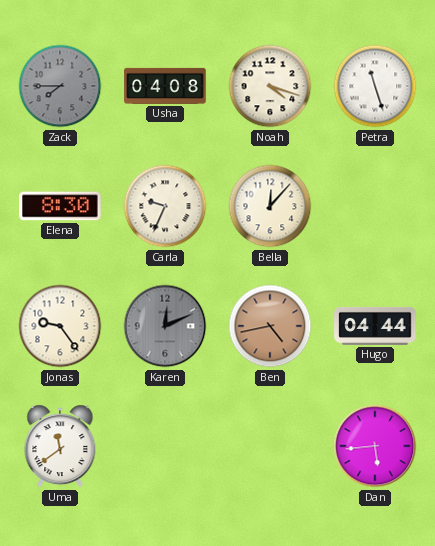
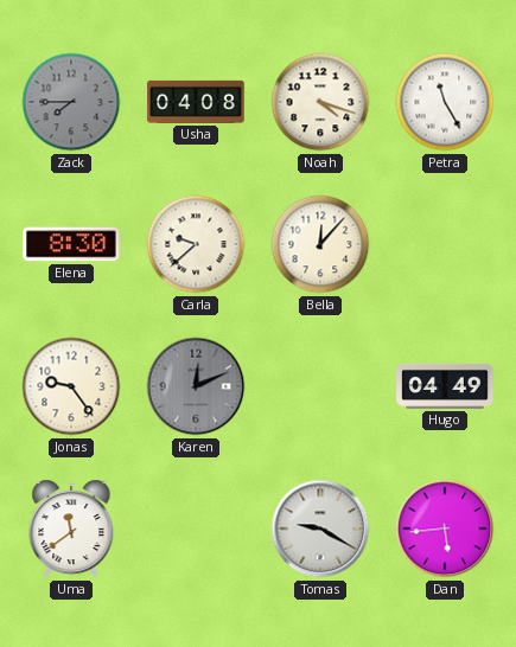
Petra: 11:27 -> 11:25
Carla: 9:34 -> 9:38
Ben: 4:43 -> none
Hugo: 04:44 -> 04:49
Tomas: none -> 9:20
